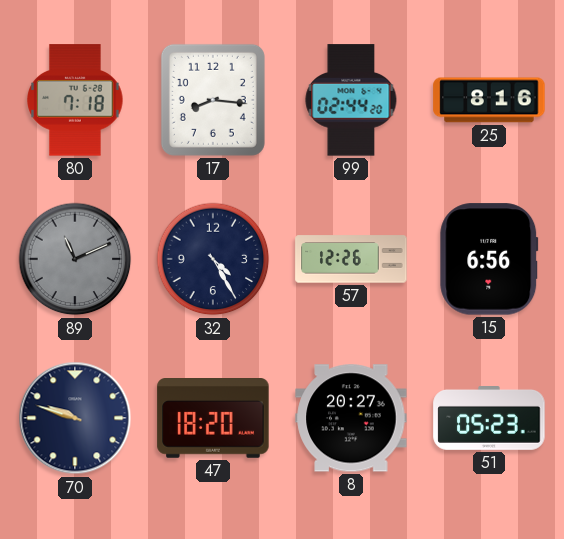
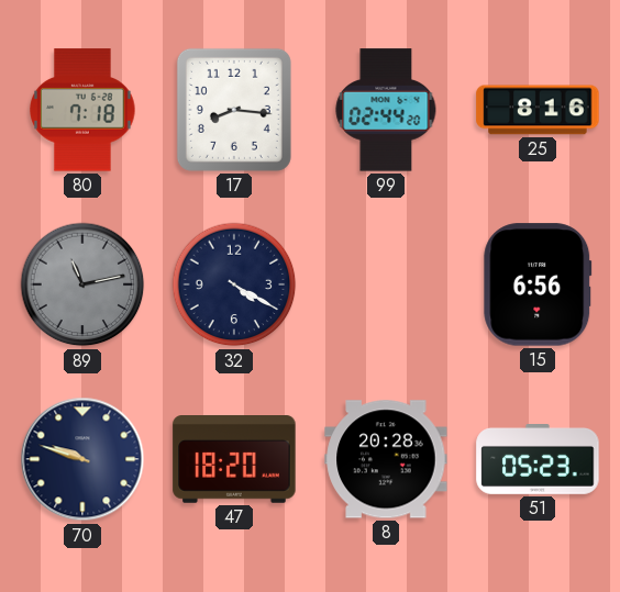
89: 11:11 -> 11:13
32: 4:25 -> 4:20
57: 12:26 -> none
8: 20:27 -> 20:28
